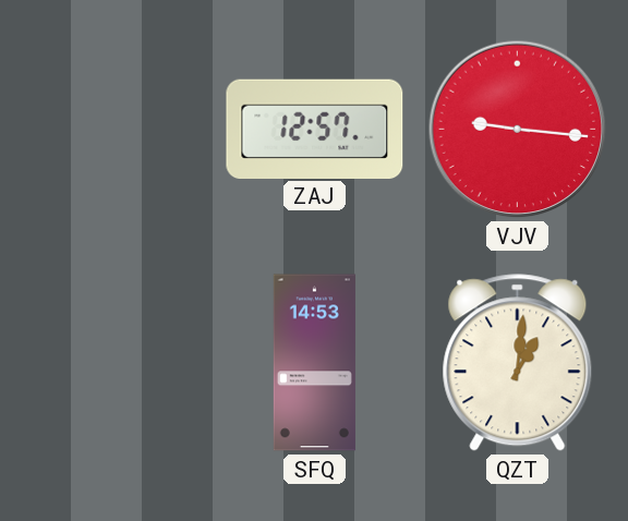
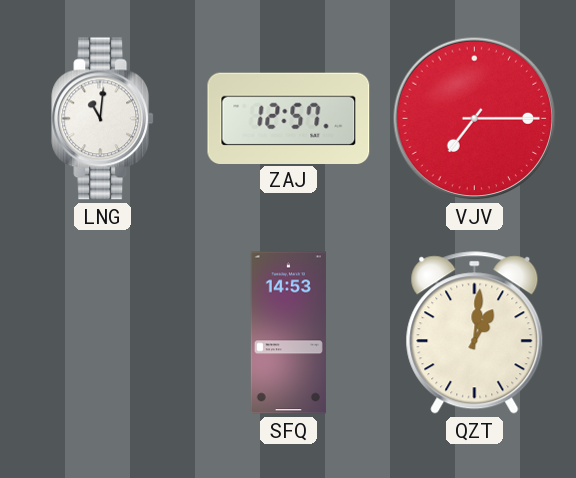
LNG: none -> 11:01
VJV: 9:16 -> 7:15
